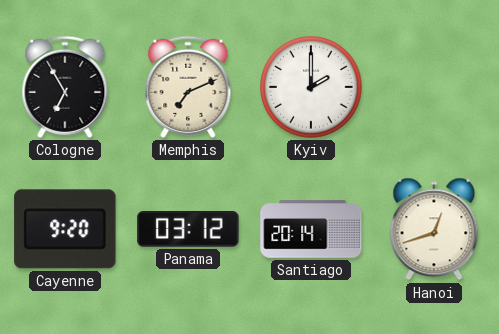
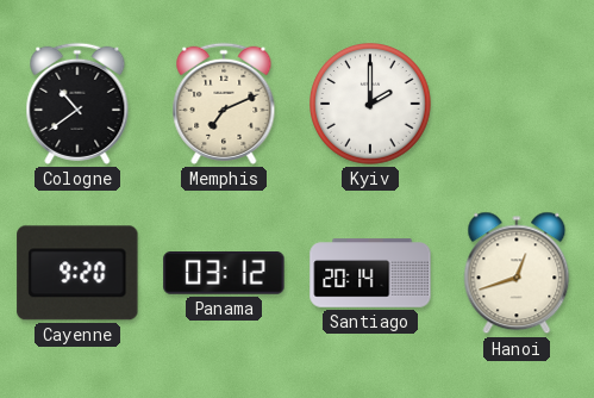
Cologne: 6:55 -> 10:39
